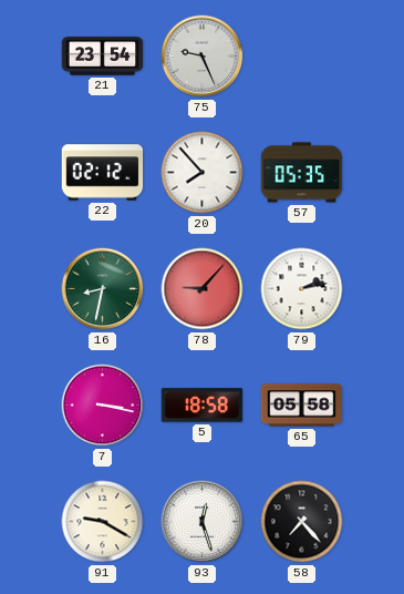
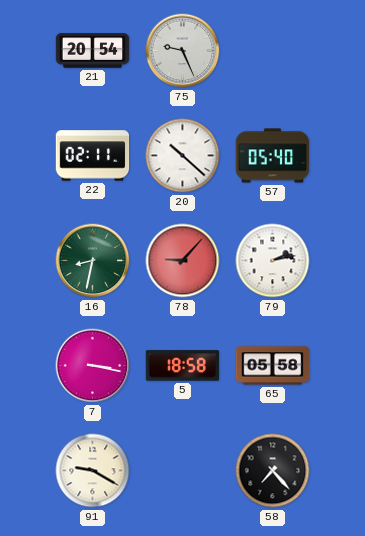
21: 23:54 -> 20:54
22: 02:12 -> 02:11
20: 7:53 -> 10:22
57: 05:35 -> 05:40
93: 12:27 -> none
